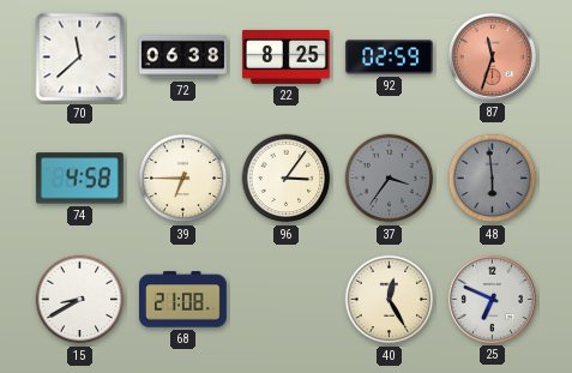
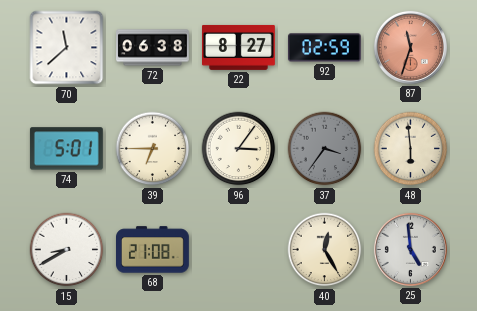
22: 8:25 -> 8:27
74: 4:58 -> 5:01
48 dial: grey -> cream
25: 6:49 -> 4:59
